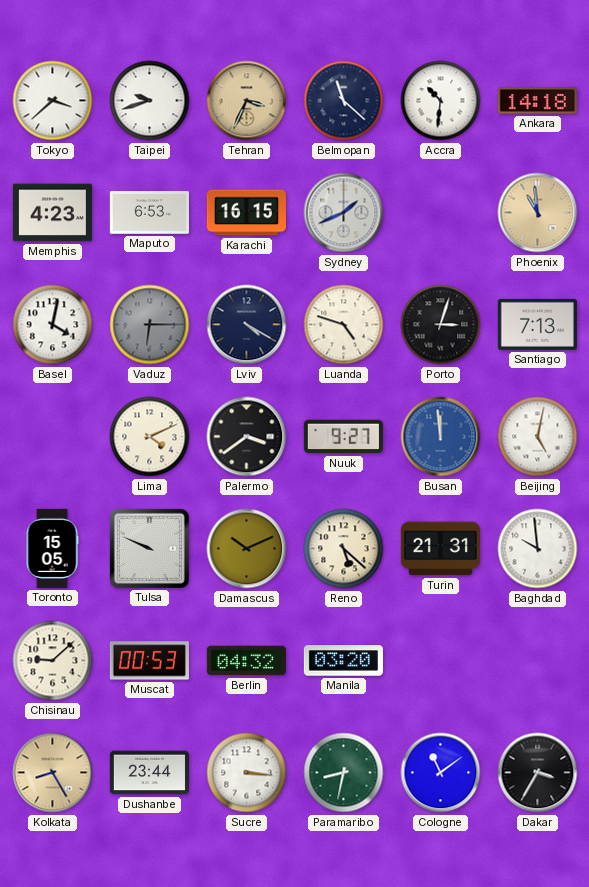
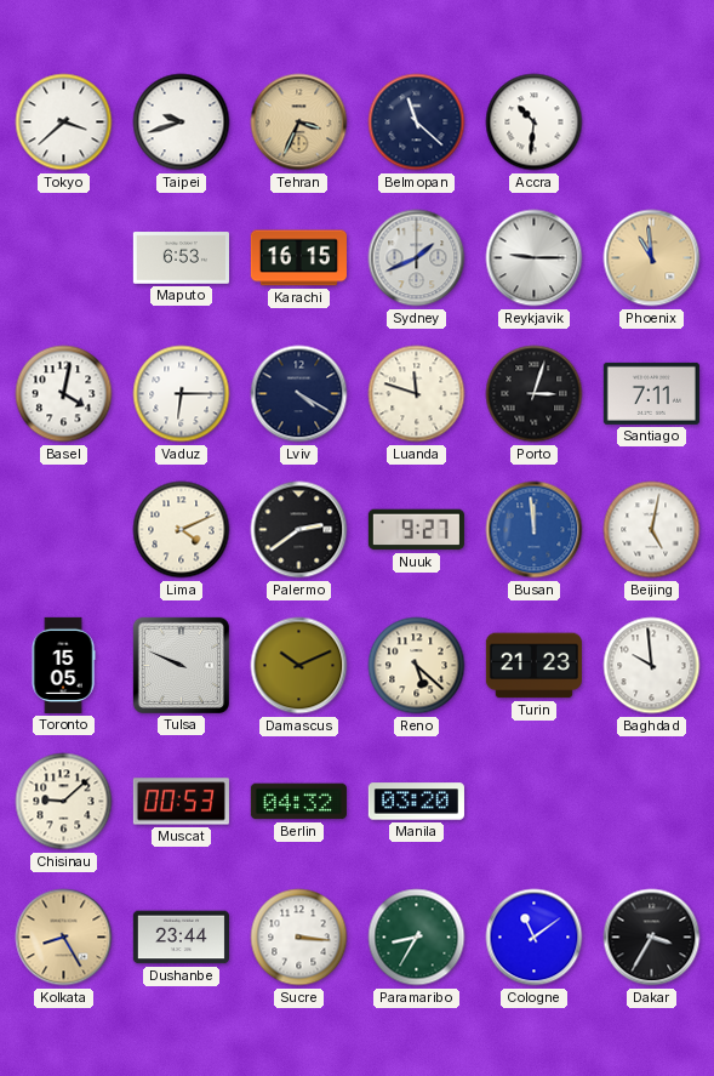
Ankara: 14:18 -> none
Memphis: 4:23 -> none
Reykjavik: none -> 9:15
Vaduz dial: grey -> white
Luanda: 4:48 -> 11:48
Santiago: 7:13 -> 7:11
Palermo: 3:39 -> 2:39
Turin: 21:31 -> 21:23
Paramaribo: 8:32 -> 8:35
